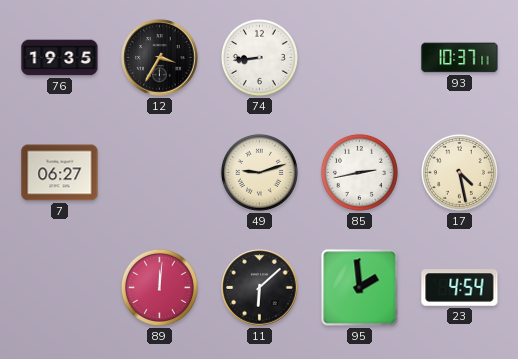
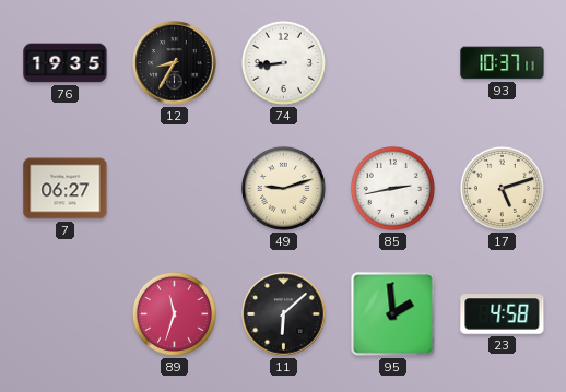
12: 3:35 -> 8:35
17: 4:28 -> 5:12
89: 12:01 -> 11:33
23: 4:54 -> 4:58
